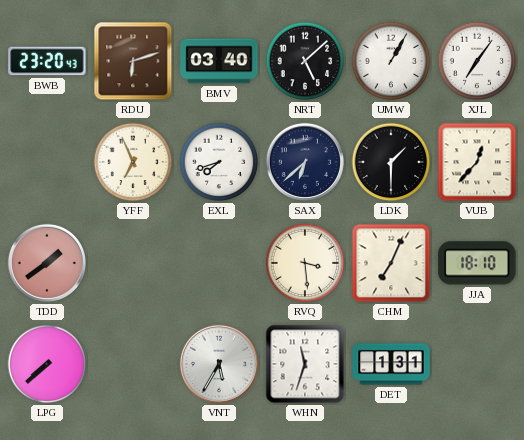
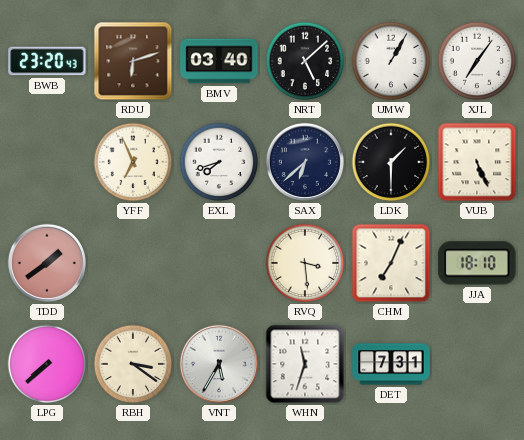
VUB: 12:37 -> 5:26
RBH: none -> 3:21
DET: 1:31 -> 7:31
